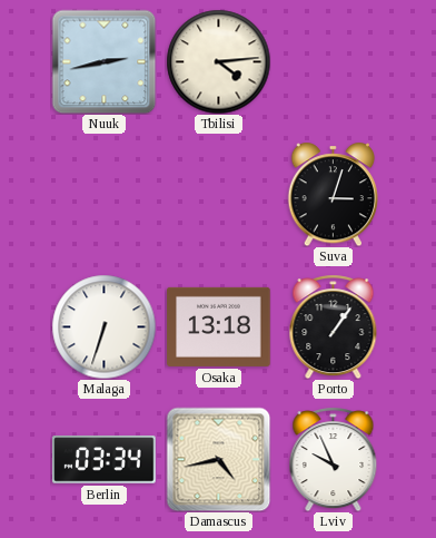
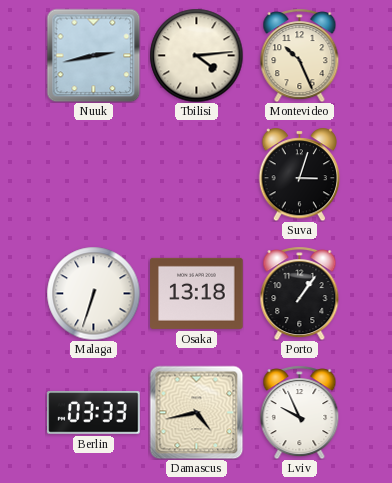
Montevideo: none -> 10:26
Berlin: 03:34 -> 03:33
